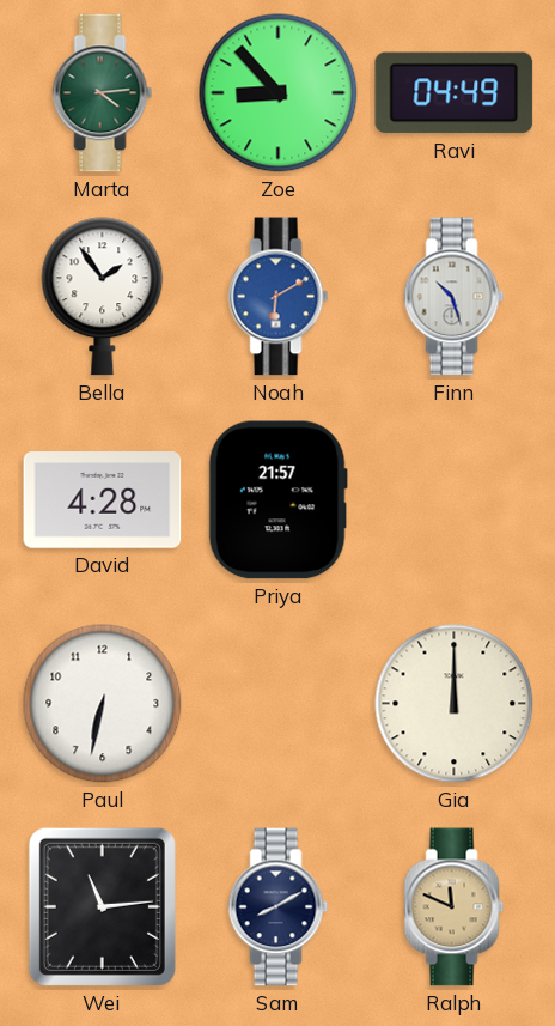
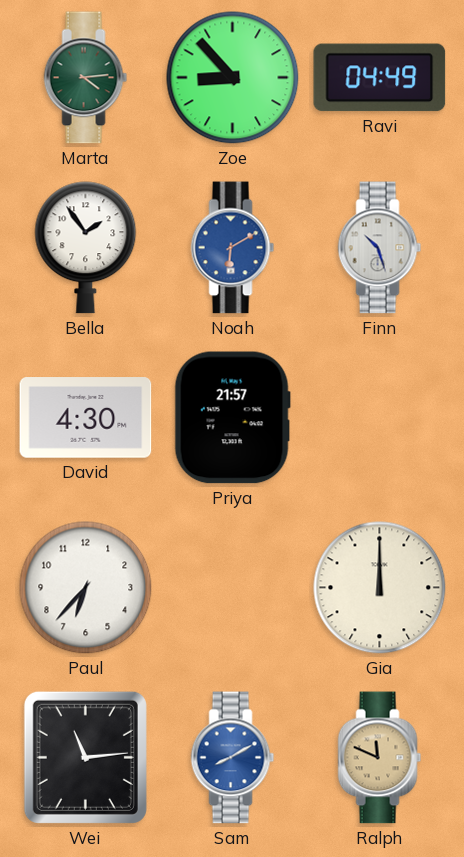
David: 4:28 -> 4:30
Paul: 6:32 -> 6:37
Sam dial: navy -> blue
